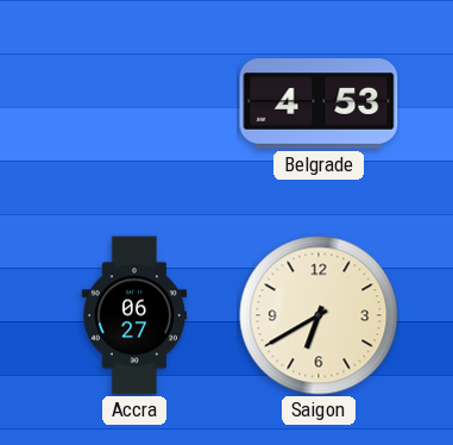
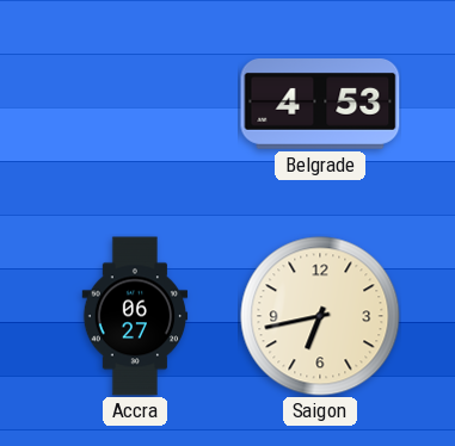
Saigon: 6:40 -> 6:43
